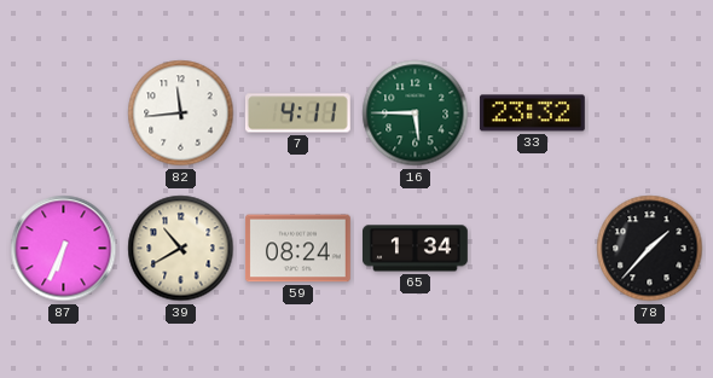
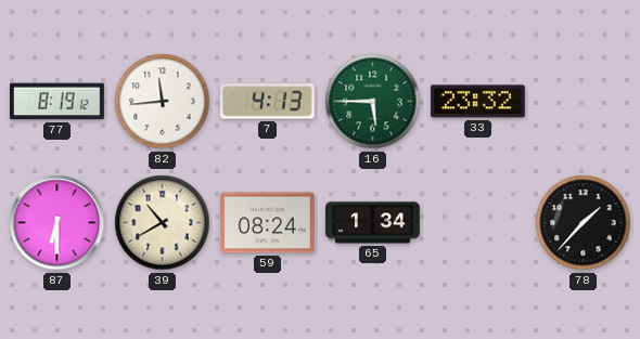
77: none -> 8:19
7: 4:11 -> 4:13
87: 6:34 -> 6:30
